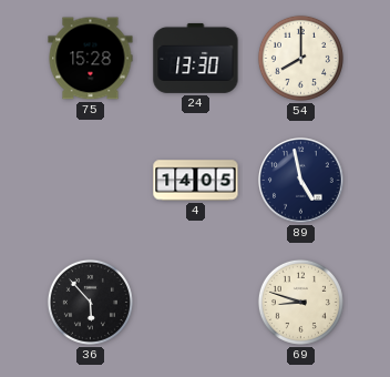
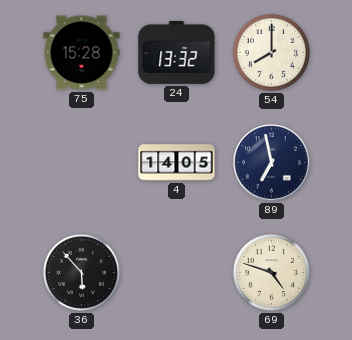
24: 13:30 -> 13:32
89: 4:58 -> 6:58
69: 8:48 -> 4:48
